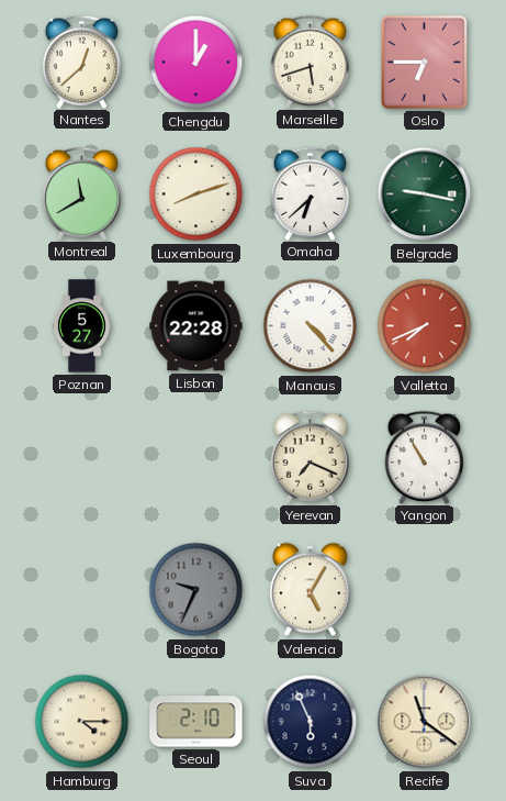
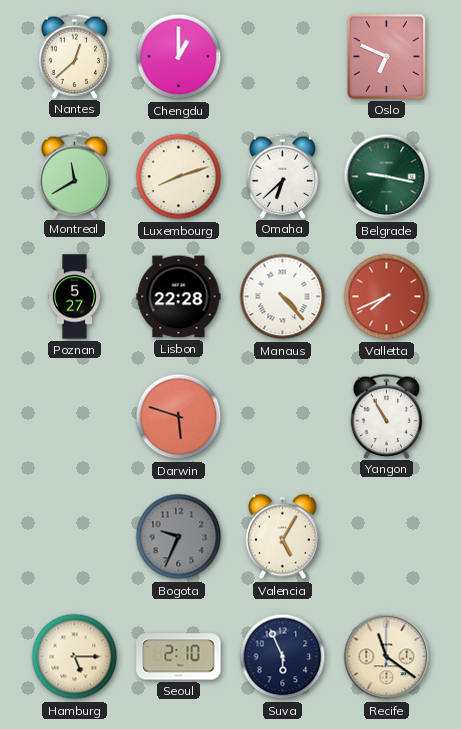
Marseille: 5:42 -> none
Oslo: 6:45 -> 6:49
Darwin: none -> 5:48
Yerevan: 7:19 -> none
Hamburg: 4:15 -> 5:15
